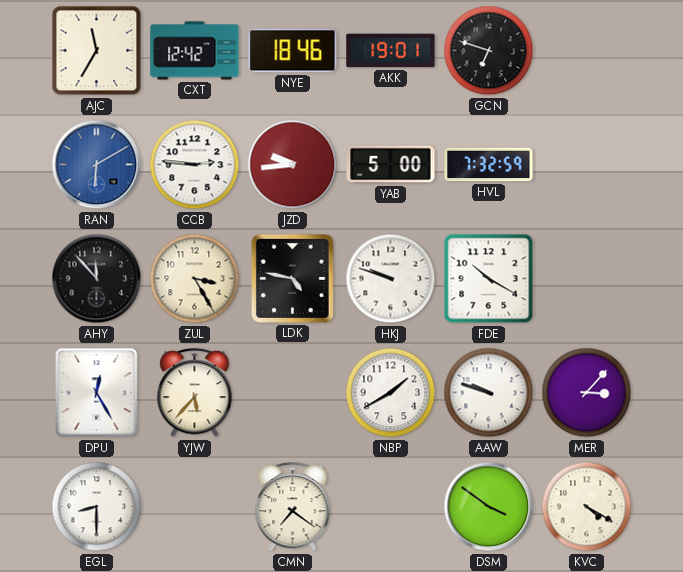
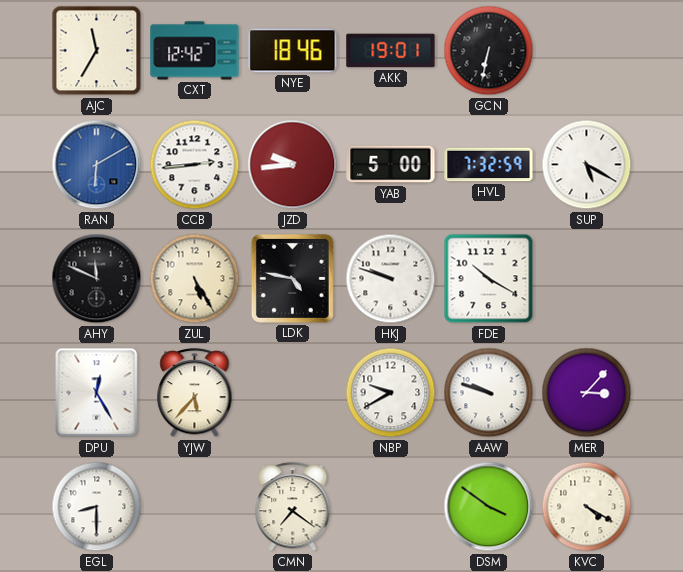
GCN: 6:48 -> 6:32
CCB: 2:46 -> 2:44
SUP: none -> 5:20
AHY: 11:53 -> 11:49
ZUL: 3:25 -> 5:25
NBP: 1:40 -> 9:40
